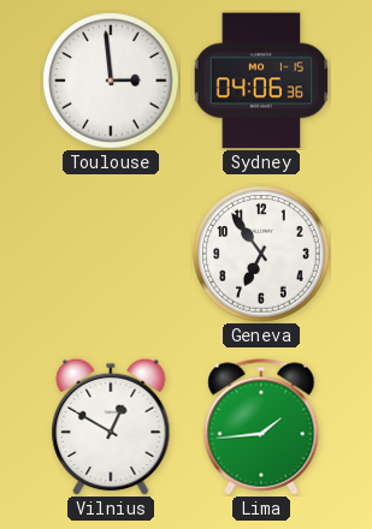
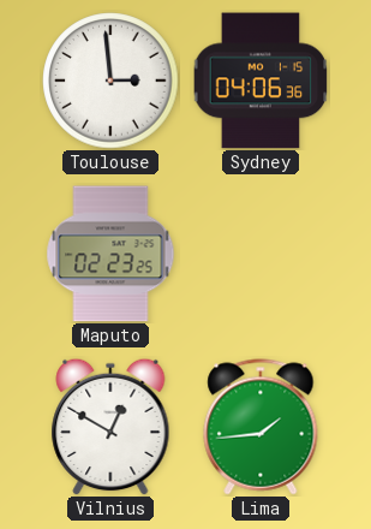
Maputo: none -> 02:23
Geneva: 6:54 -> none
